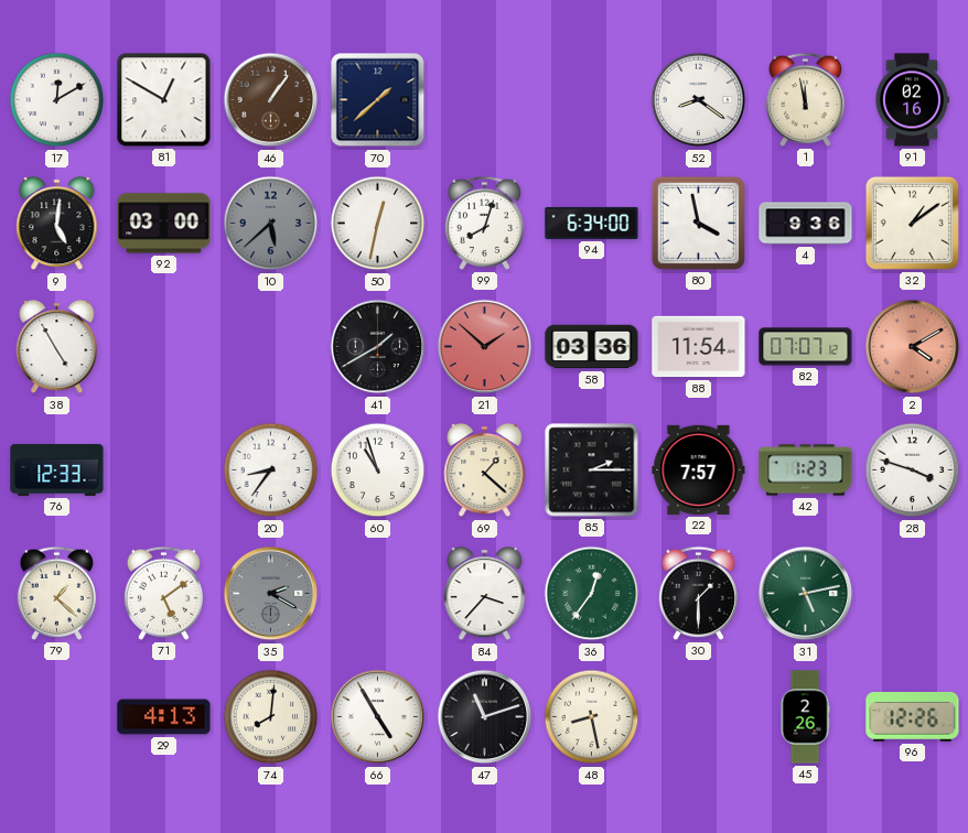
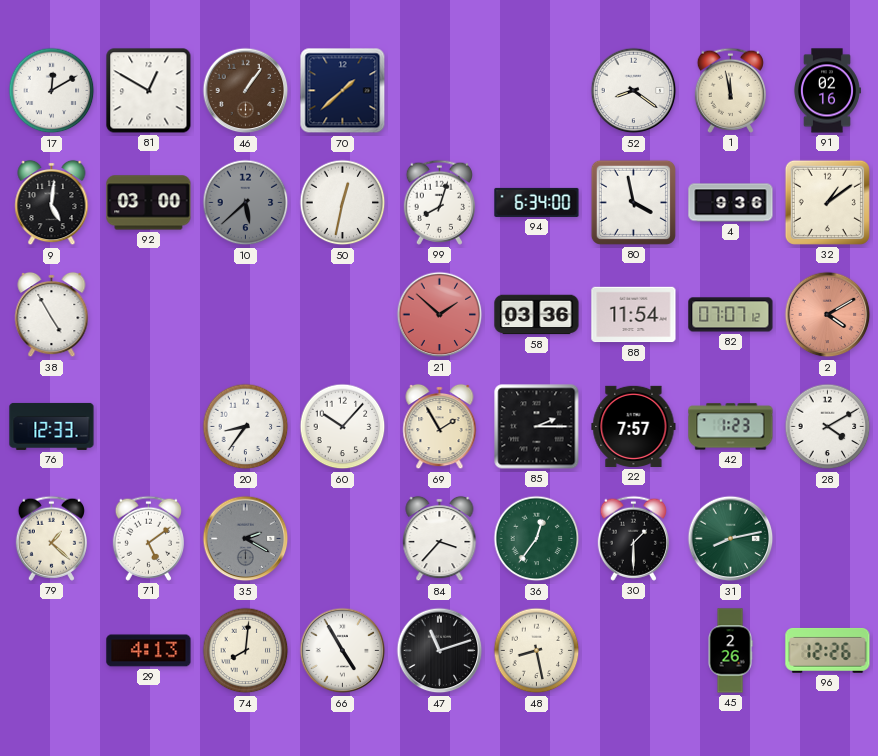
41: 1:40 -> none
60: 10:57 -> 10:07
69: 1:22 -> 1:55
28: 3:48 -> 4:10
31: 5:13 -> 8:13
